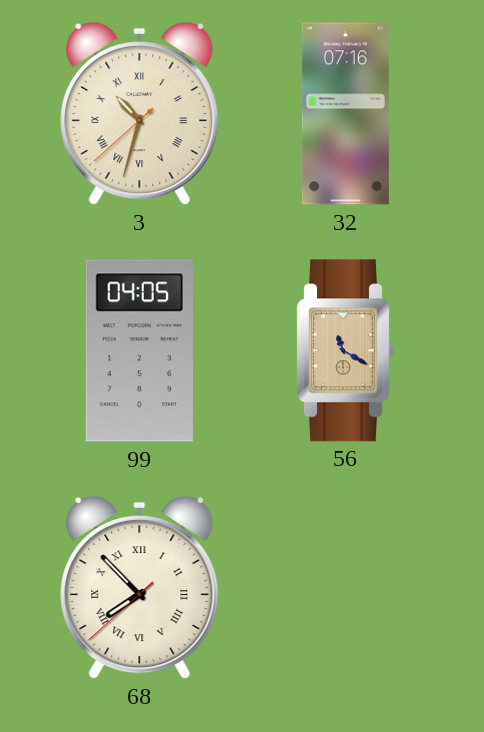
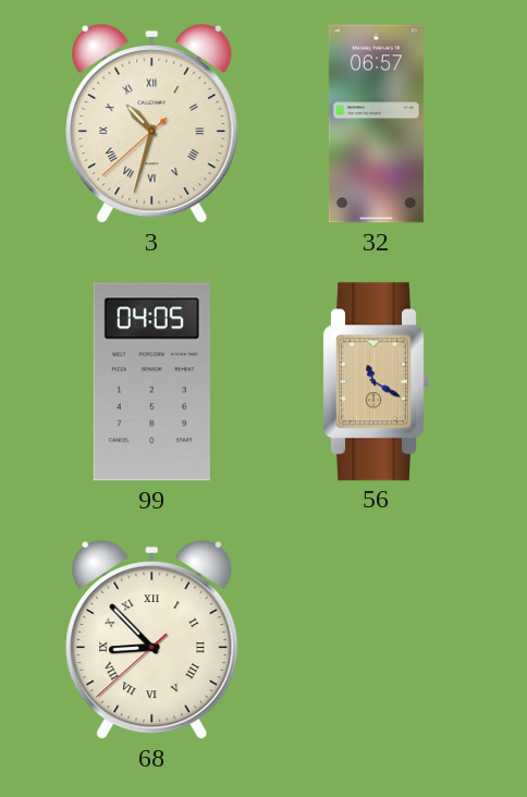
32: 07:16 -> 06:57
68: 7:52 -> 8:52
